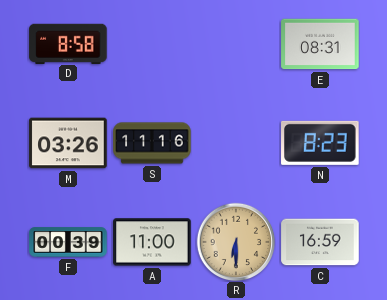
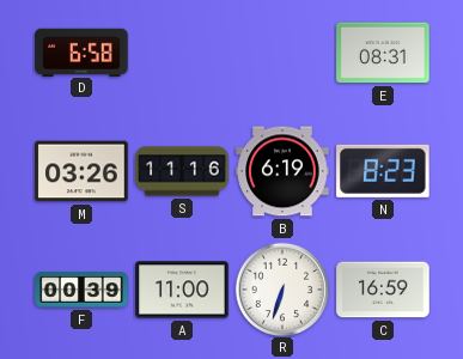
D: 8:58 -> 6:58
B: none -> 6:19
R: 6:30 -> 6:33
R dial: champagne -> white
